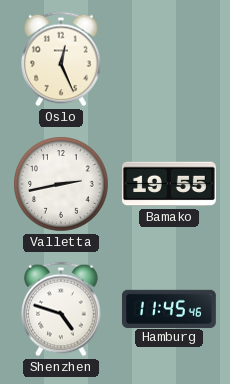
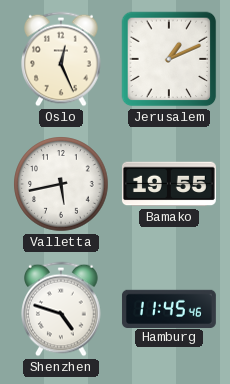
Jerusalem: none -> 1:11
Valletta: 2:43 -> 5:43
